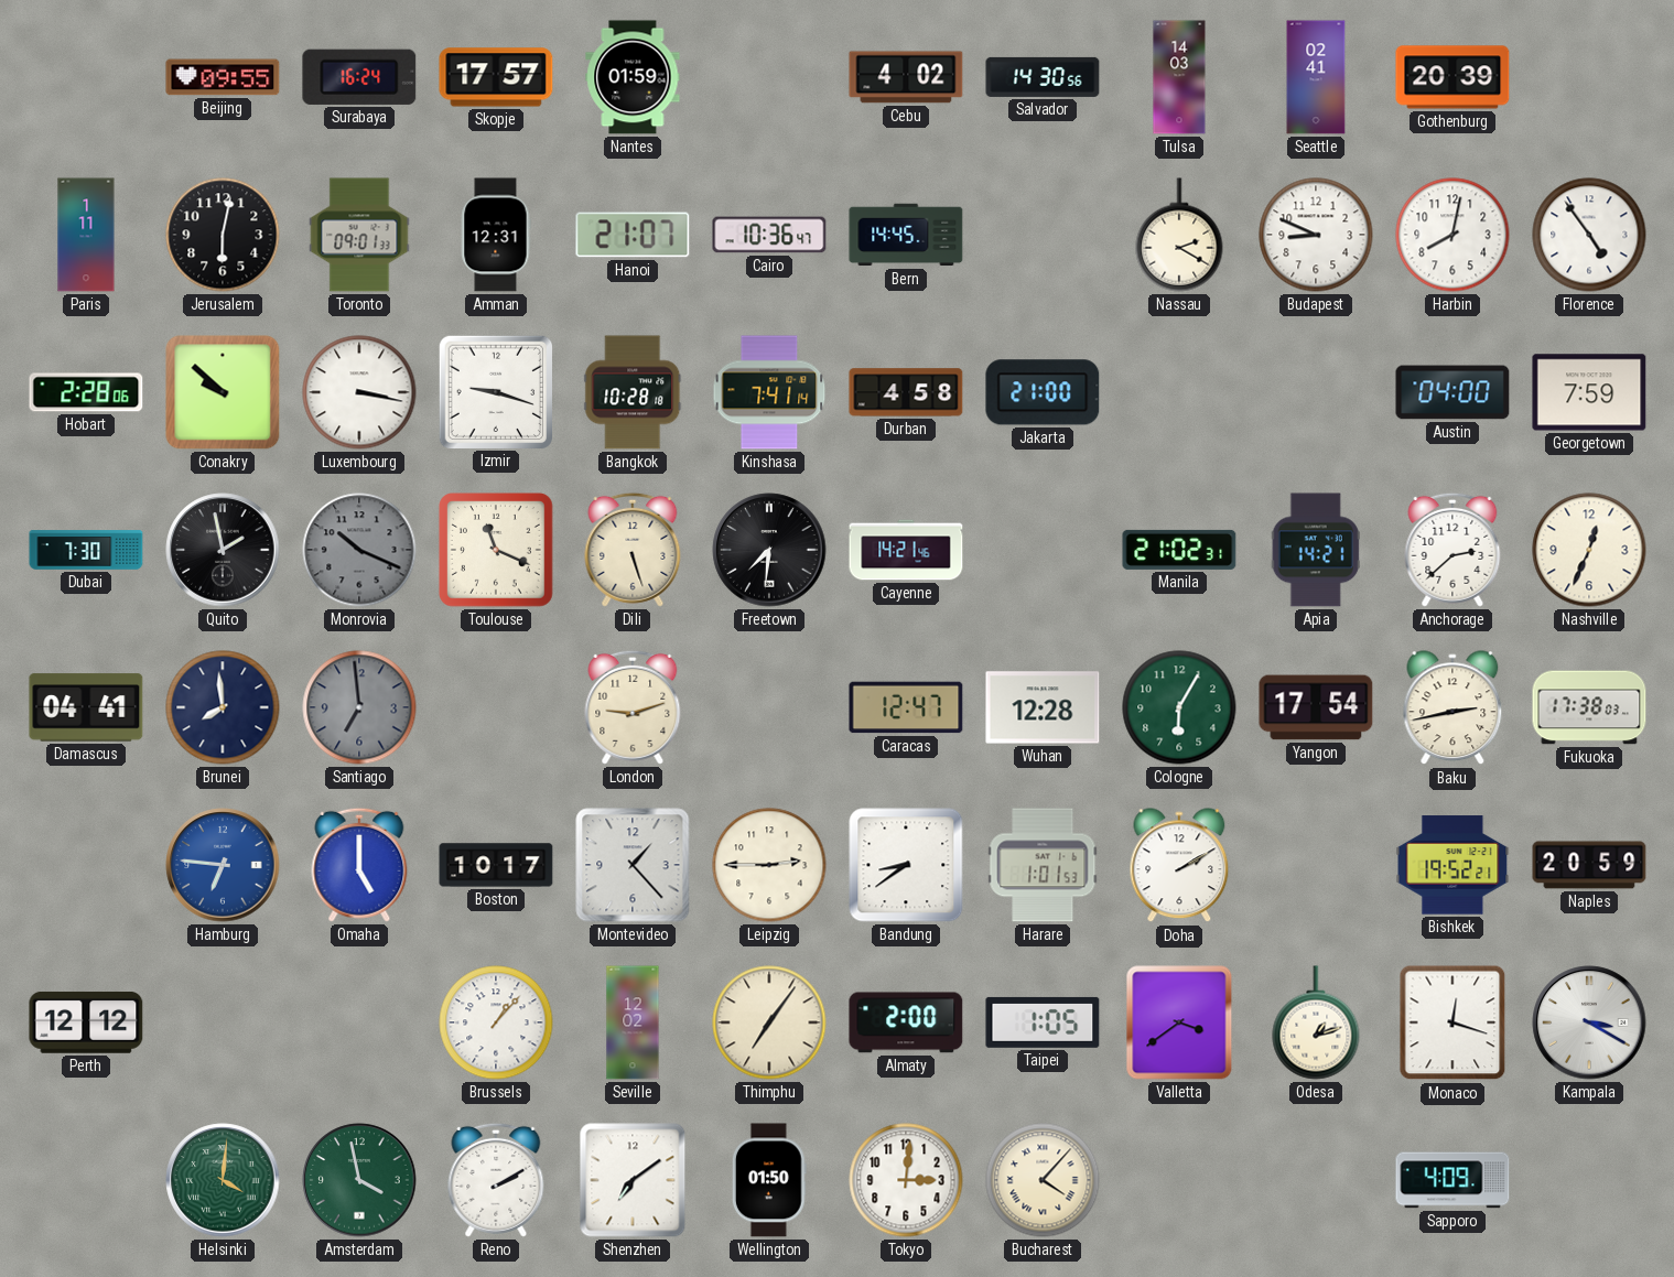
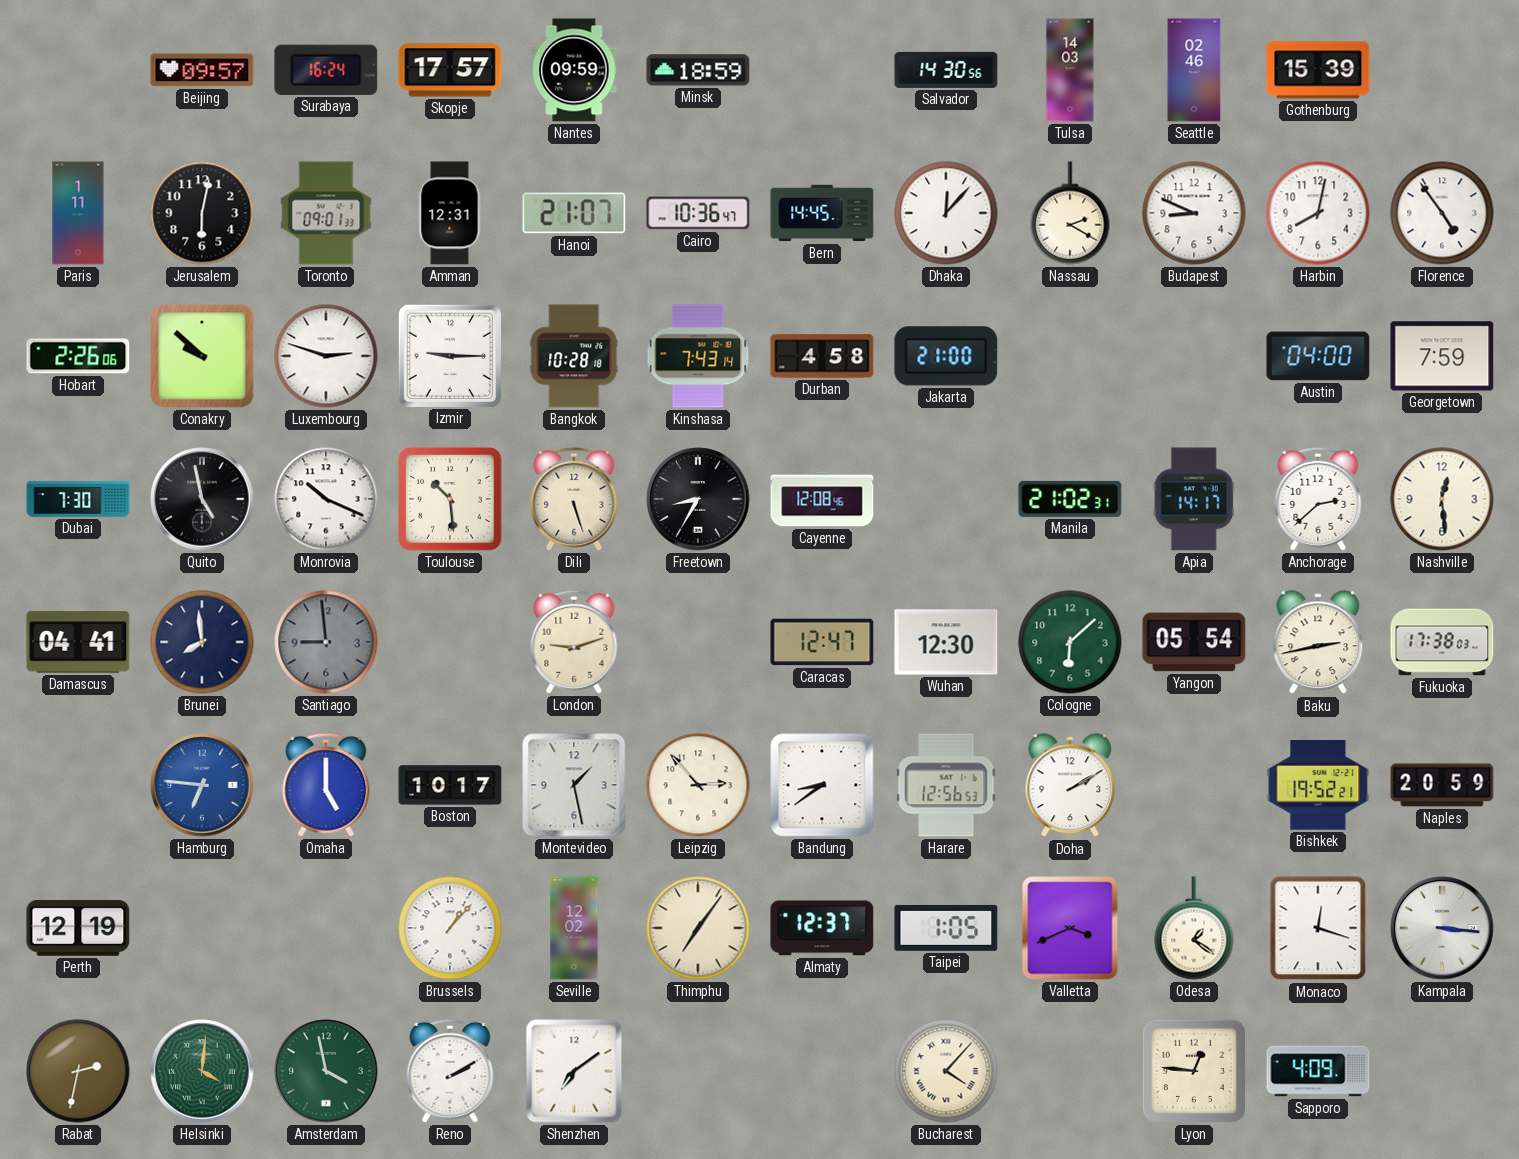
Beijing: 09:55 -> 09:57
Nantes: 01:59 -> 09:59
Minsk: none -> 18:59
Cebu: 4:02 -> none
Seattle: 02:41 -> 02:46
Gothenburg: 20:39 -> 15:39
Dhaka: none -> 12:07
Hobart: 2:28 -> 2:26
Luxembourg: 3:17 -> 2:48
Izmir: 9:18 -> 9:15
Kinshasa: 7:41 -> 7:43
Quito: 1:58 -> 4:58
Monrovia dial: grey -> white
Toulouse: 11:19 -> 10:29
Freetown: 7:31 -> 8:35
Cayenne: 14:21 -> 12:08
Apia: 14:21 -> 14:17
Nashville: 12:34 -> 12:29
Santiago: 6:59 -> 8:59
Wuhan: 12:28 -> 12:30
Cologne: 6:05 -> 6:08
Yangon: 17:54 -> 05:54
Montevideo: 1:23 -> 1:28
Leipzig: 2:45 -> 2:53
Harare: 1:01 -> 12:56
Perth: 12:12 -> 12:19
Almaty: 2:00 -> 12:37
Valletta: 3:39 -> 3:41
Odesa: 1:12 -> 1:21
Kampala: 3:20 -> 3:16
Rabat: none -> 2:32
Wellington: 01:50 -> none
Tokyo: 3:01 -> none
Lyon: none -> 12:46
